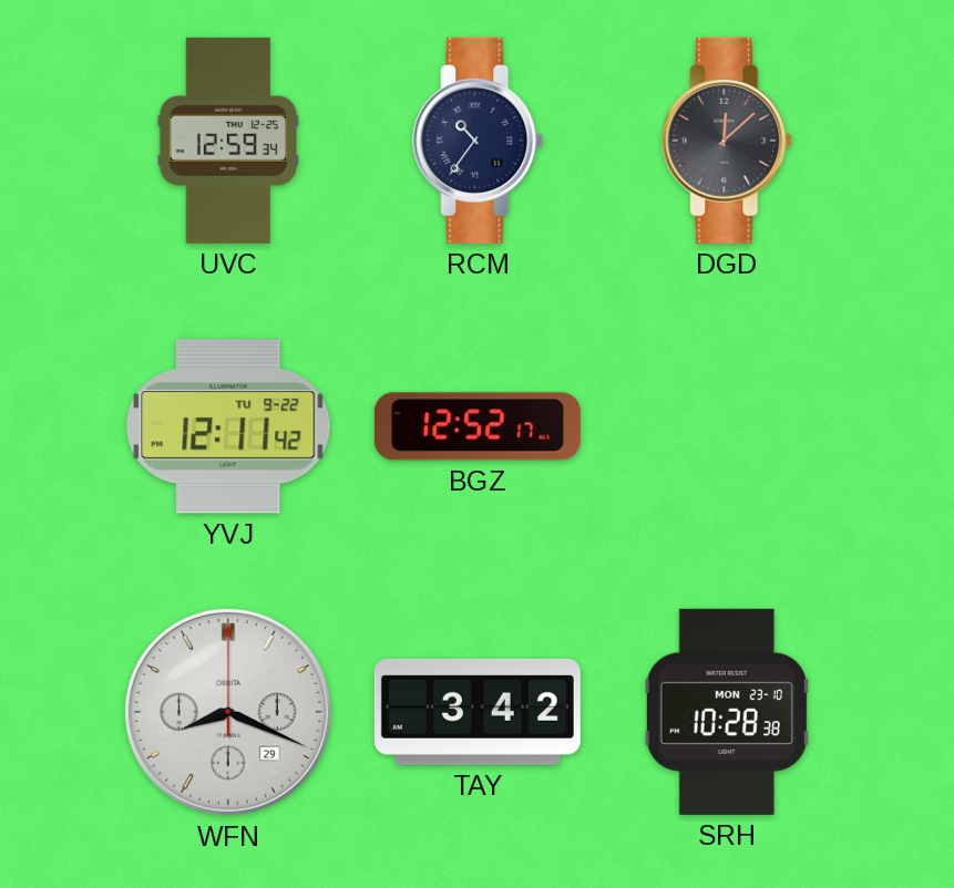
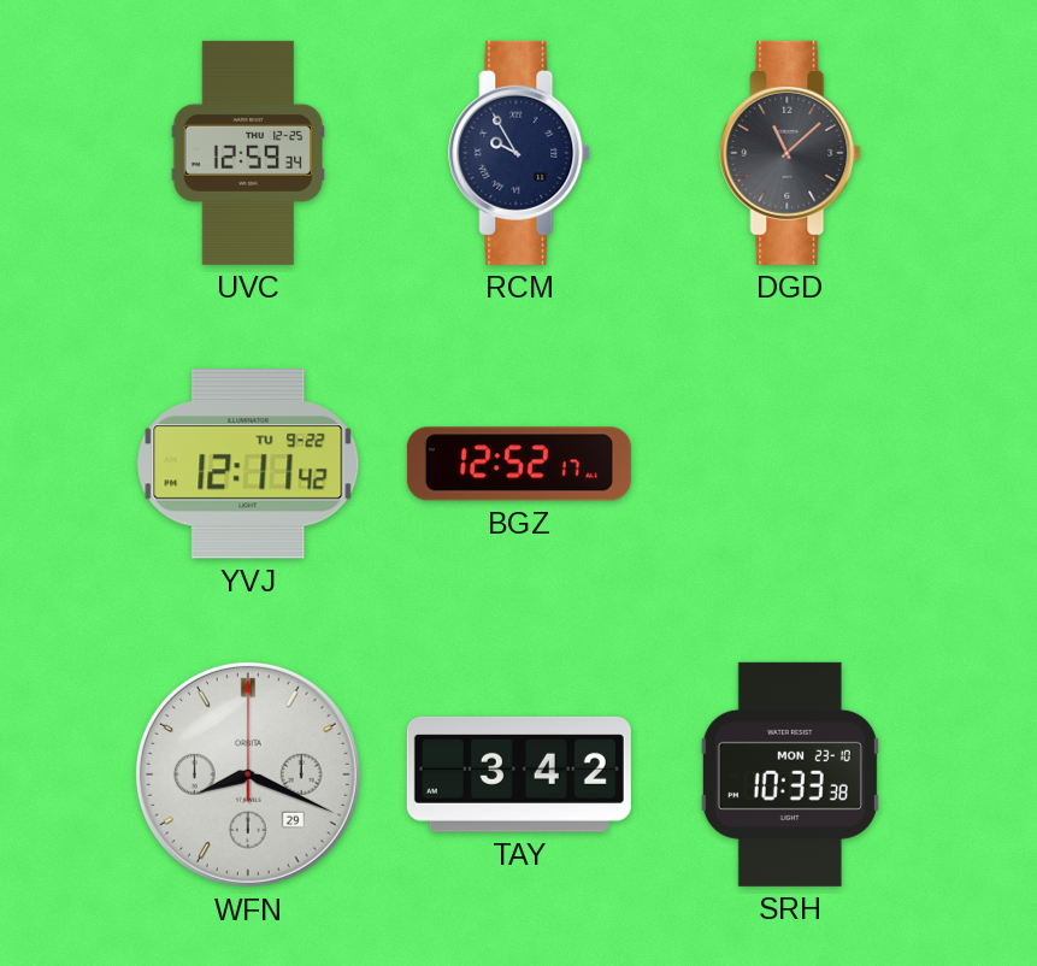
RCM: 10:36 -> 9:55
DGD: 12:08 -> 11:08
SRH: 10:28 -> 10:33
